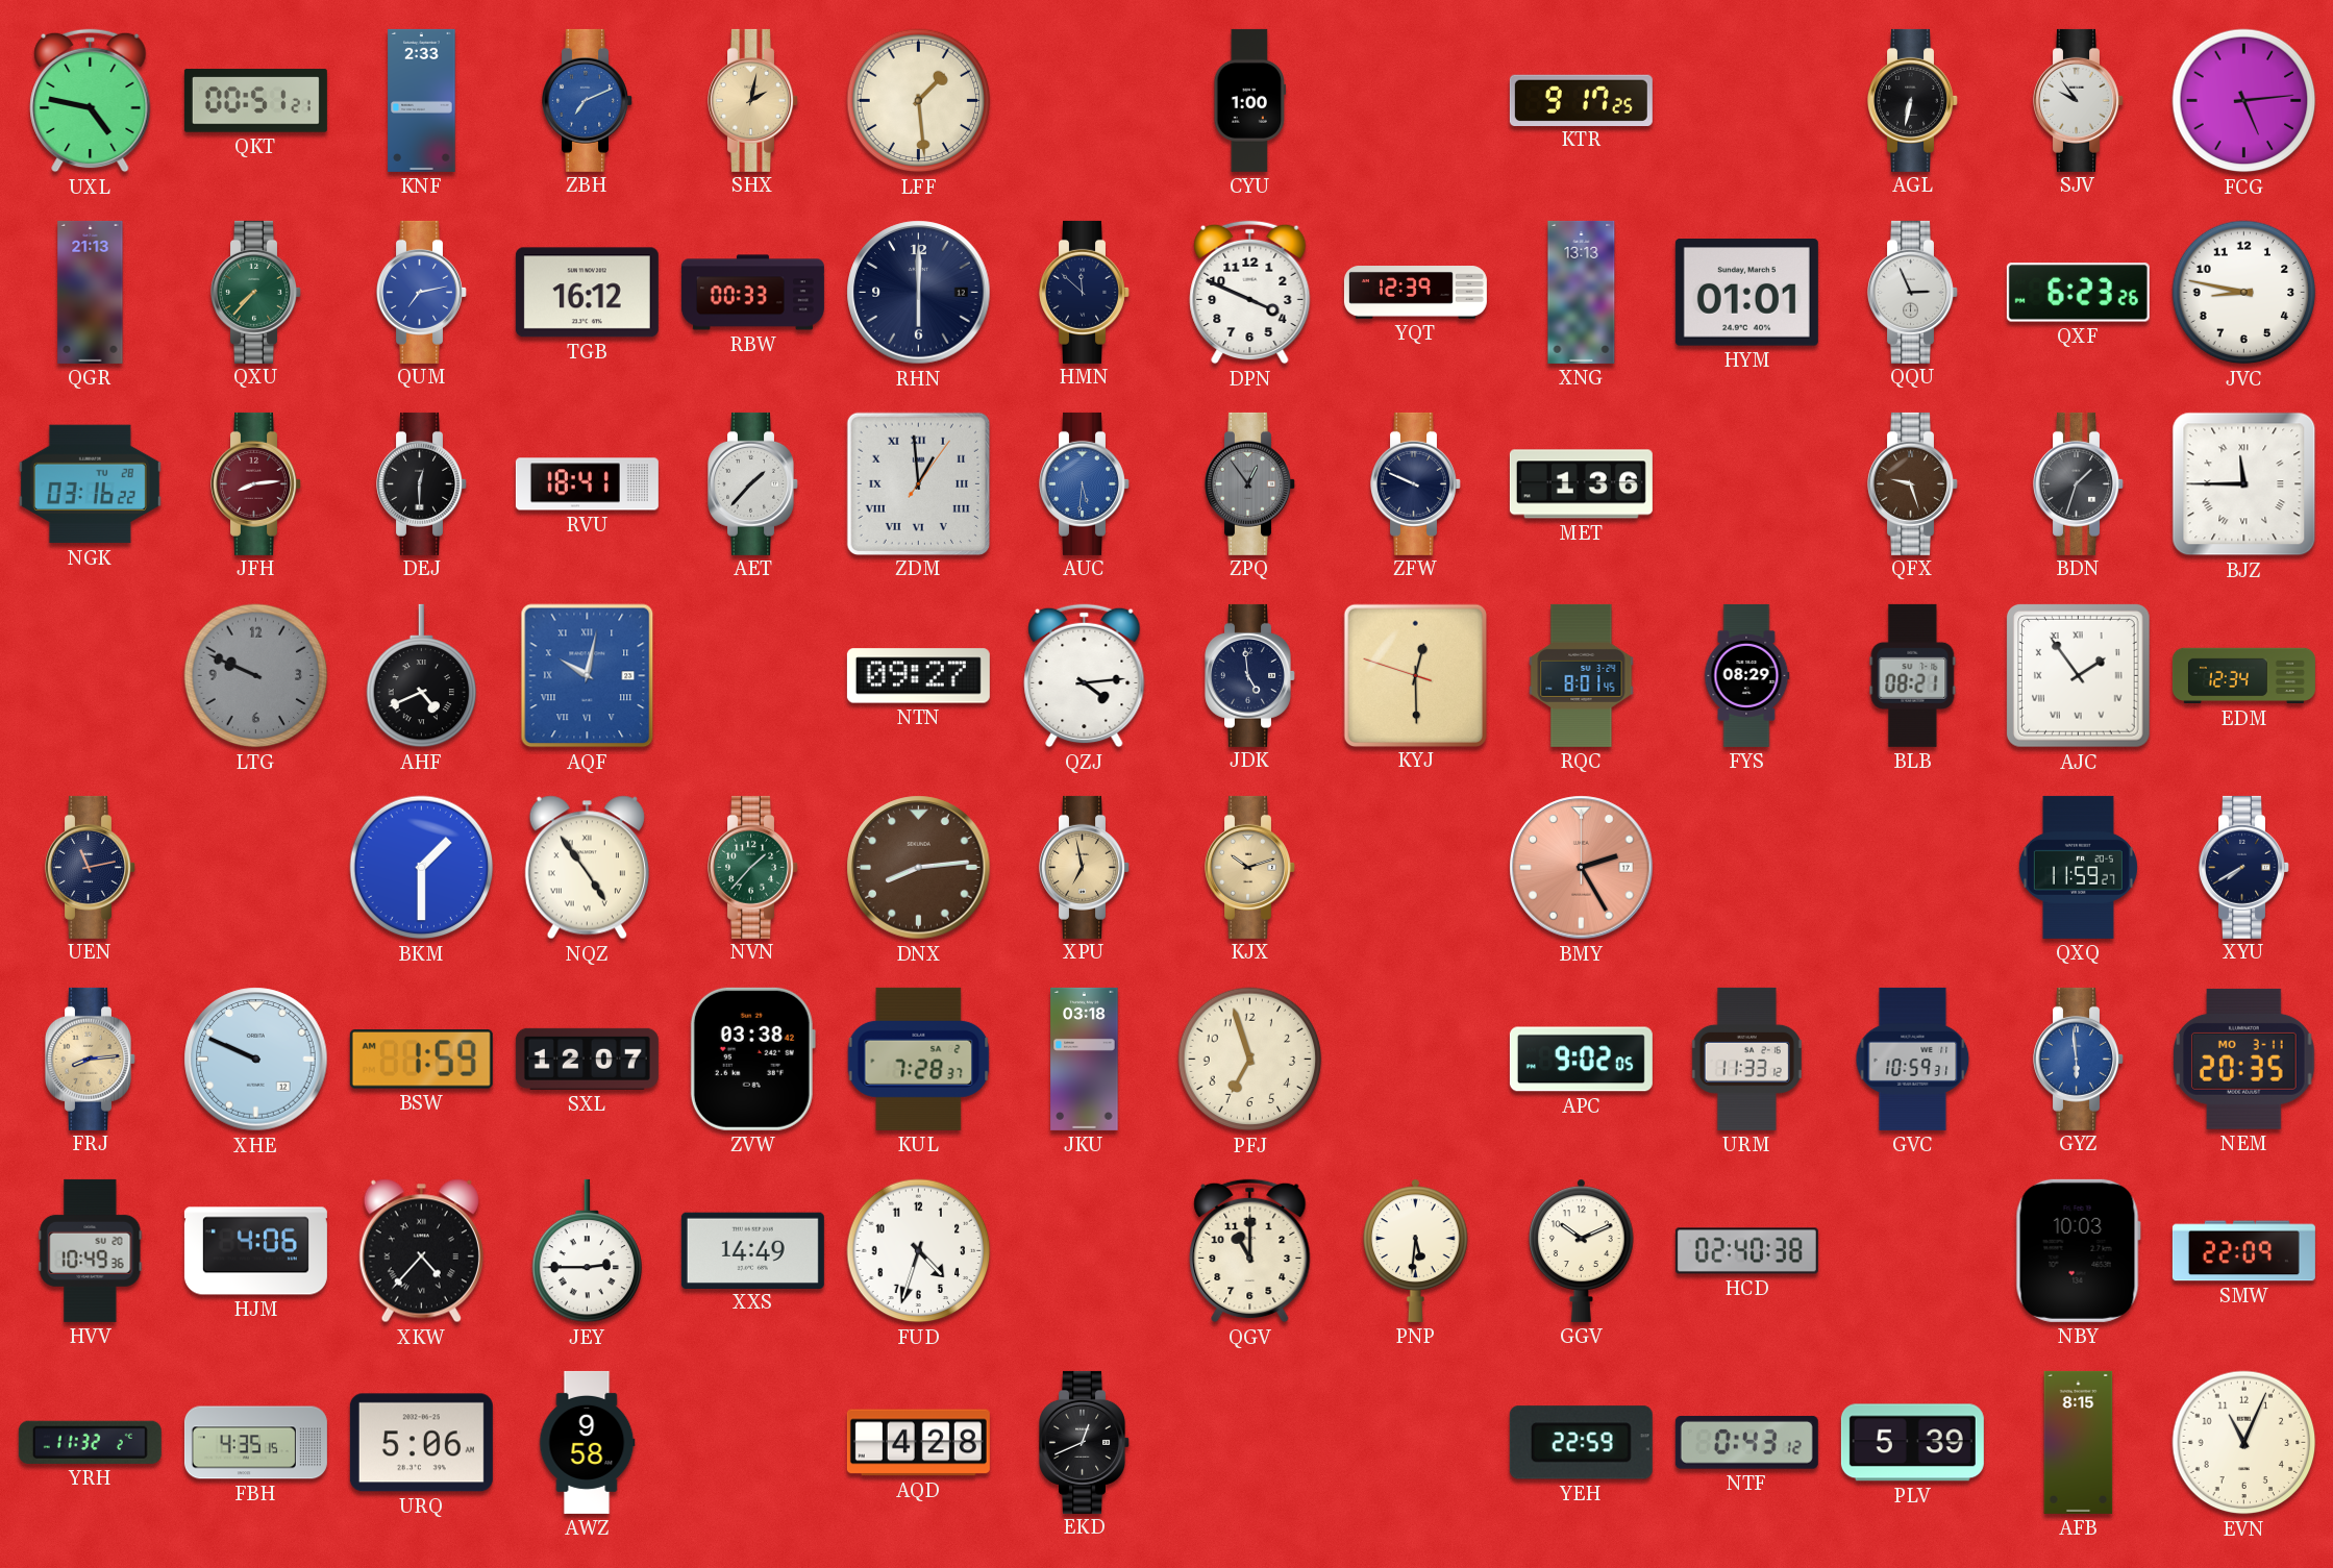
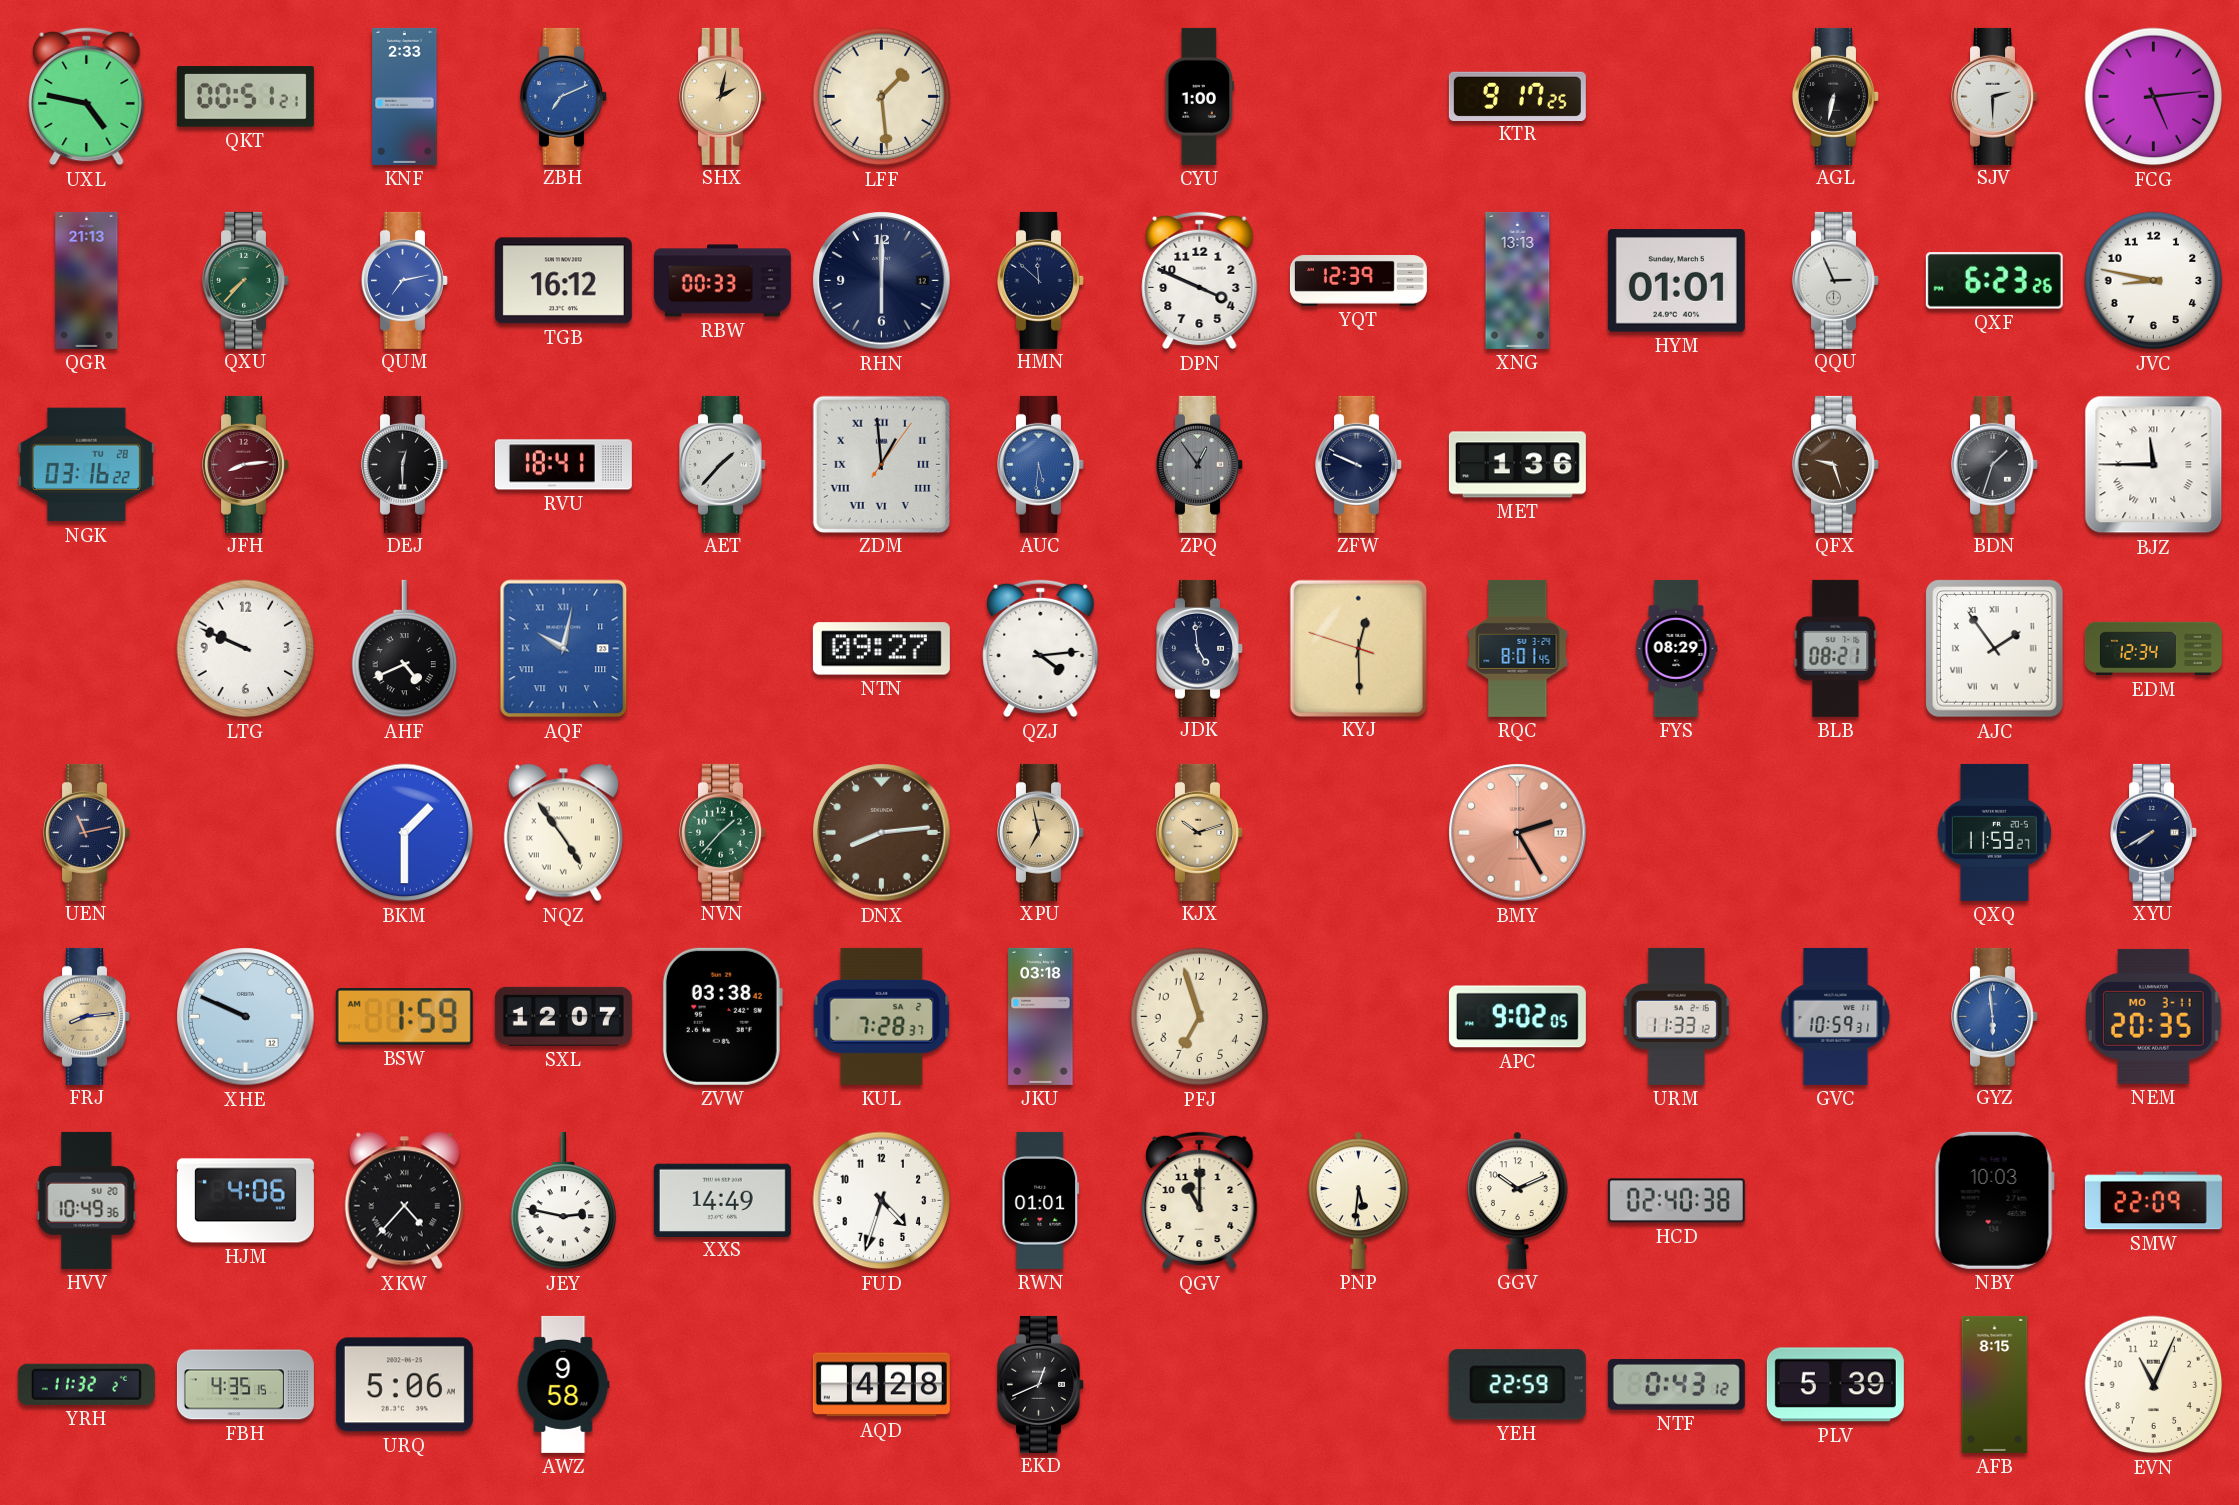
SJV: 9:54 -> 2:30
LTG dial: grey -> white
JEY: 2:45 -> 2:47
RWN: none -> 01:01
